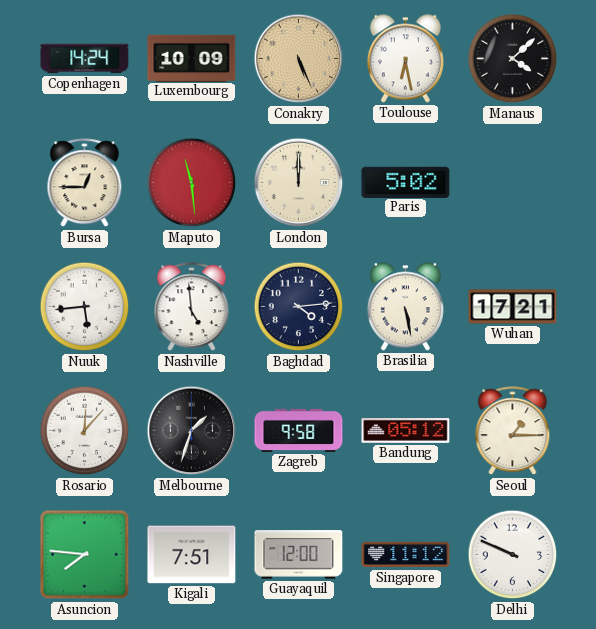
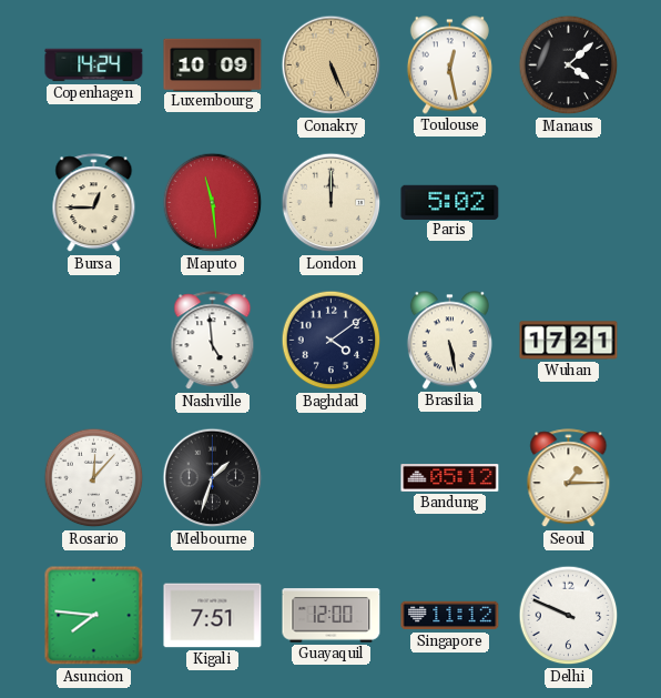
Toulouse: 6:28 -> 12:28
Nuuk: 5:44 -> none
Baghdad: 4:14 -> 4:09
Zagreb: 9:58 -> none
